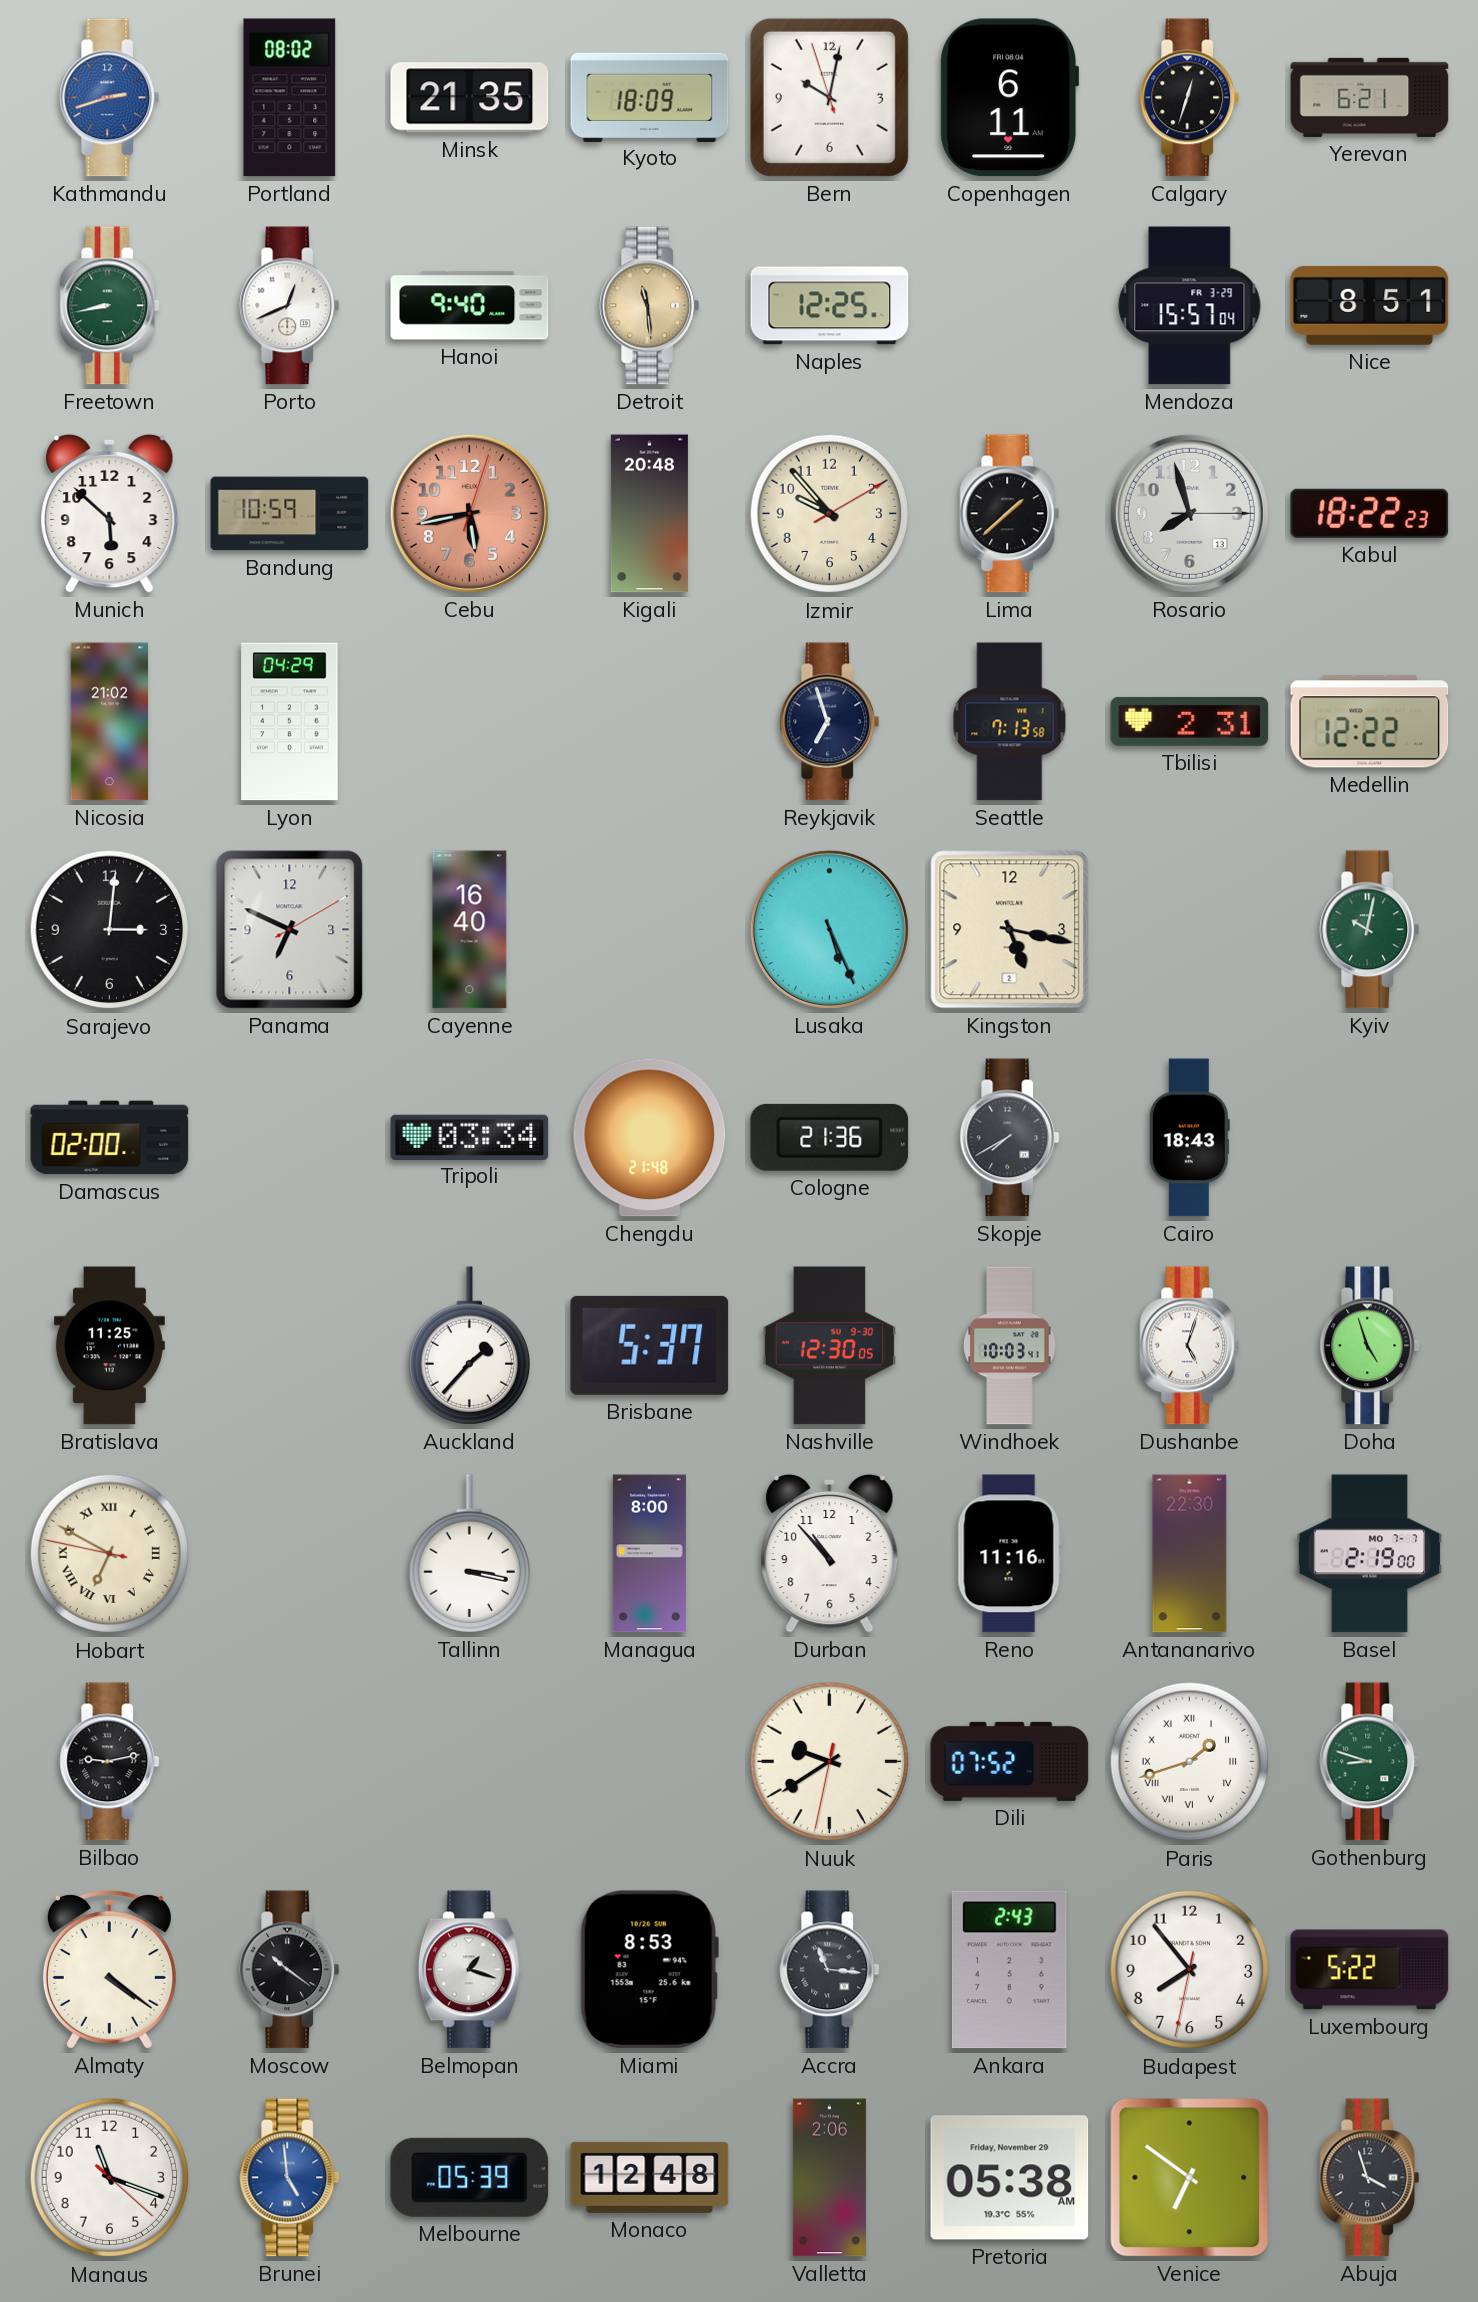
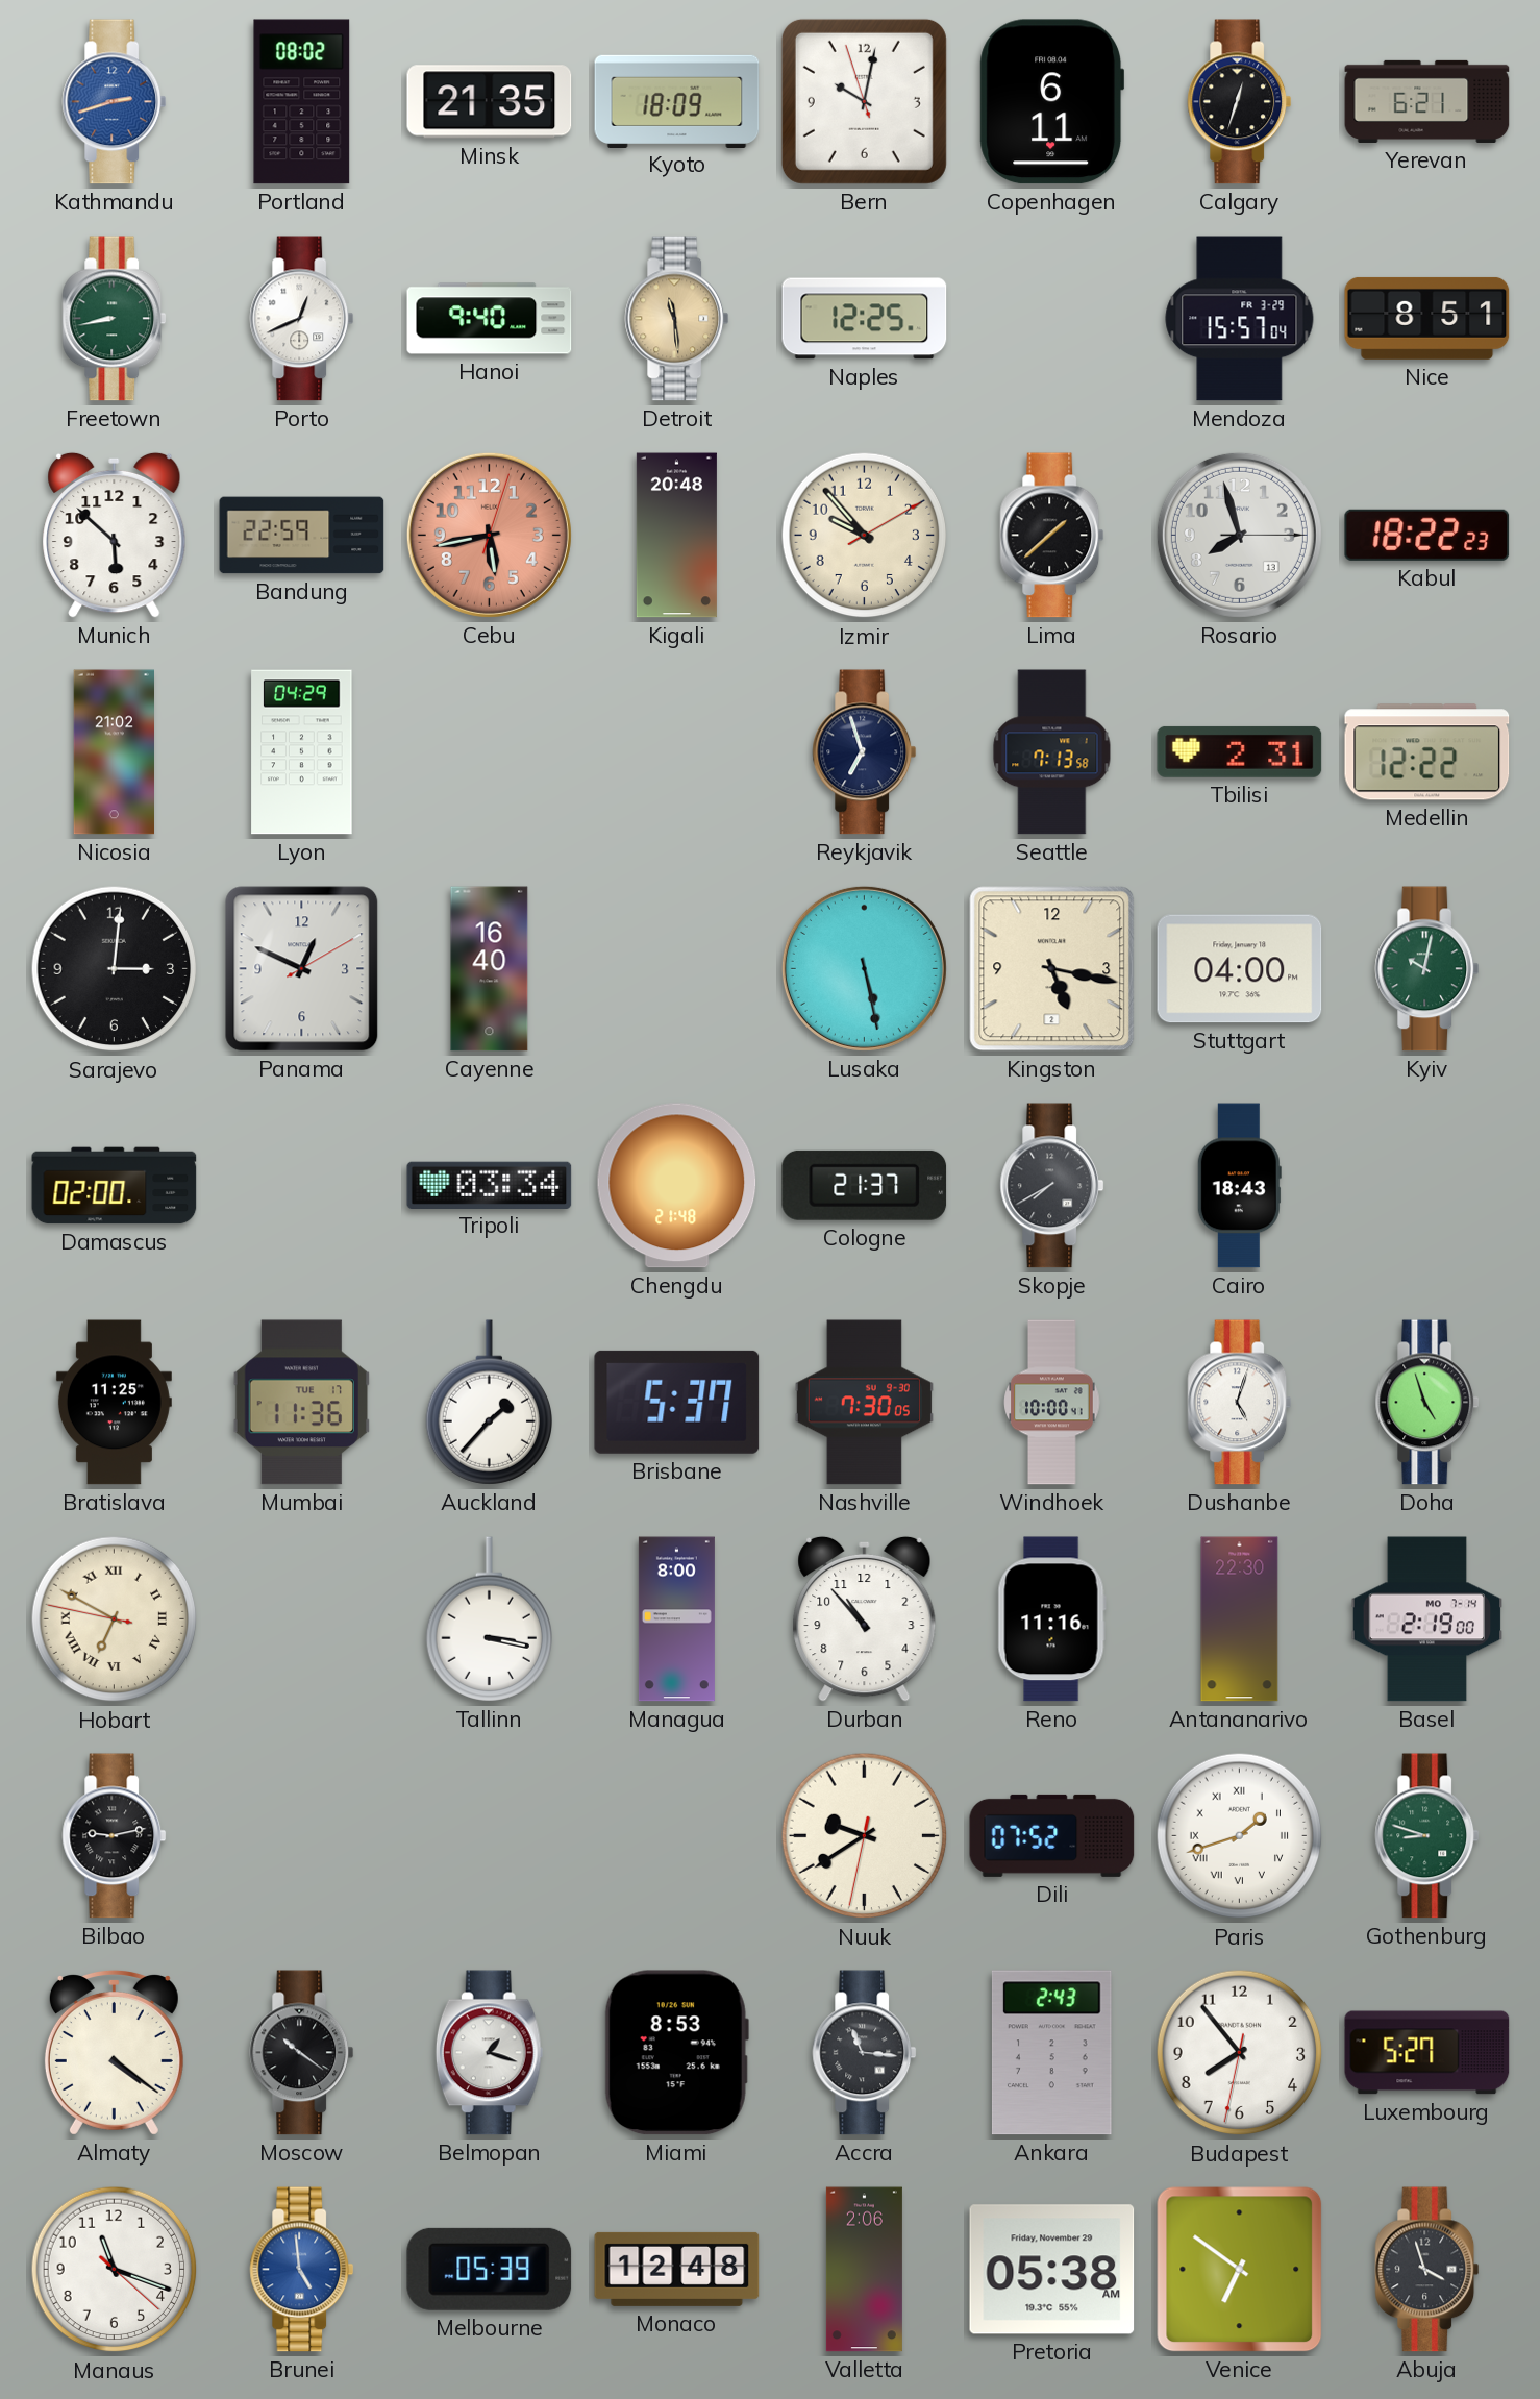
Bandung: 10:59 -> 22:59
Panama: 6:49 -> 12:49
Lusaka: 5:26 -> 5:28
Stuttgart: none -> 04:00
Cologne: 21:36 -> 21:37
Mumbai: none -> 11:36
Nashville: 12:30 -> 7:30
Windhoek: 10:03 -> 10:00
Basel date: MO 7-7 -> MO 7-14
Luxembourg: 5:22 -> 5:27
